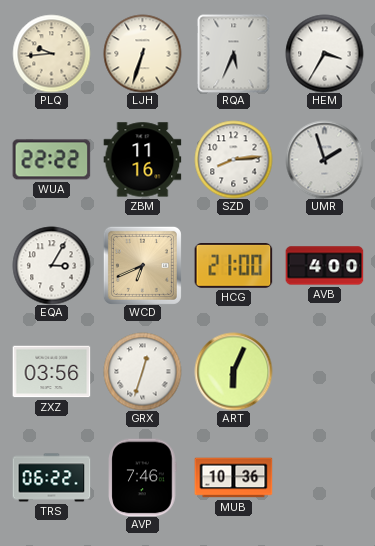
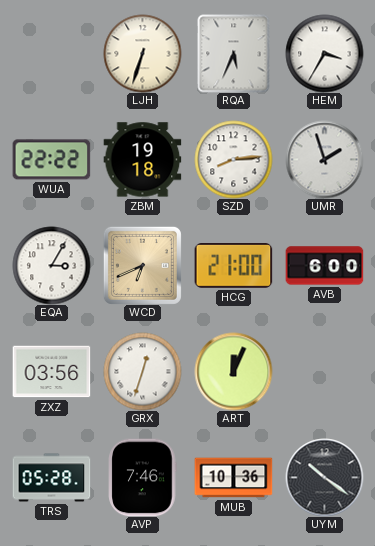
PLQ: 9:44 -> none
ZBM: 11:16 -> 19:18
AVB: 4:00 -> 6:00
ART: 6:04 -> 12:04
TRS: 06:22 -> 05:28
UYM: none -> 10:21
